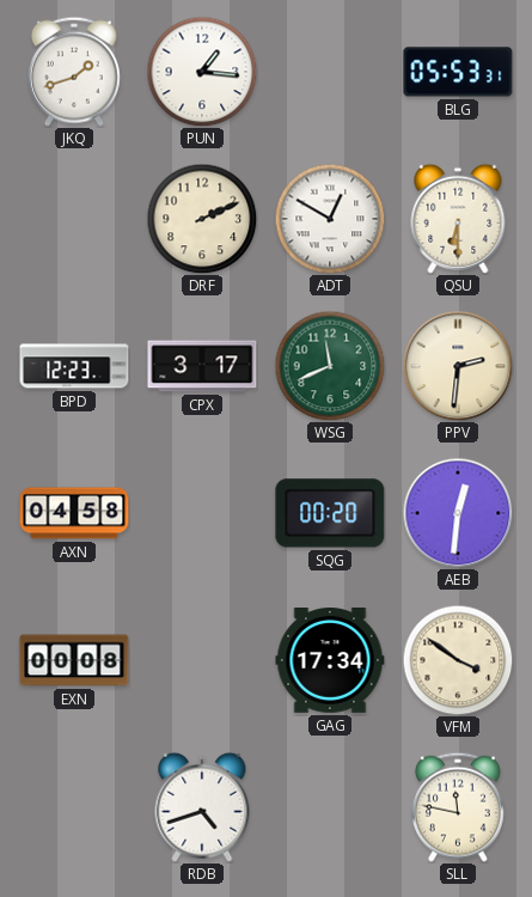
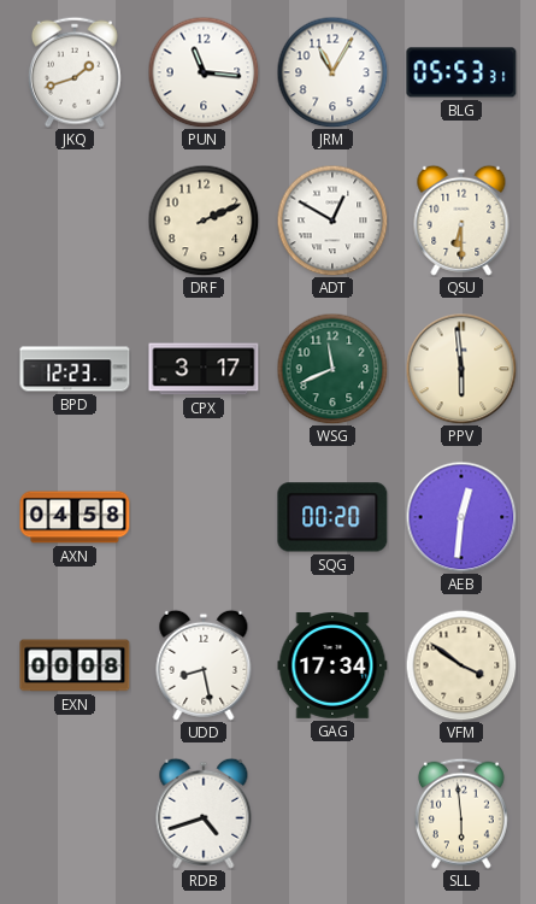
PUN: 1:16 -> 11:16
JRM: none -> 11:05
PPV: 2:31 -> 5:59
UDD: none -> 8:28
SLL: 11:47 -> 5:59
